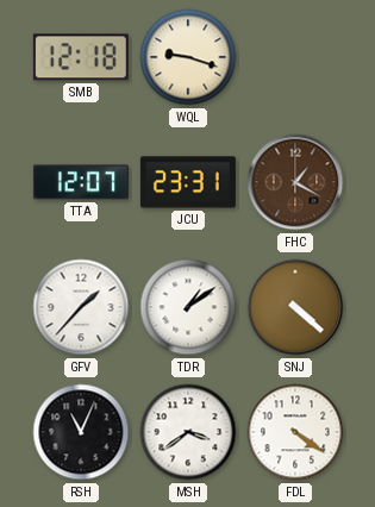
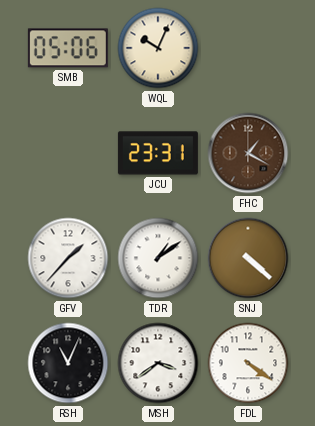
SMB: 12:18 -> 05:06
WQL: 9:18 -> 10:04
TTA: 12:07 -> none
